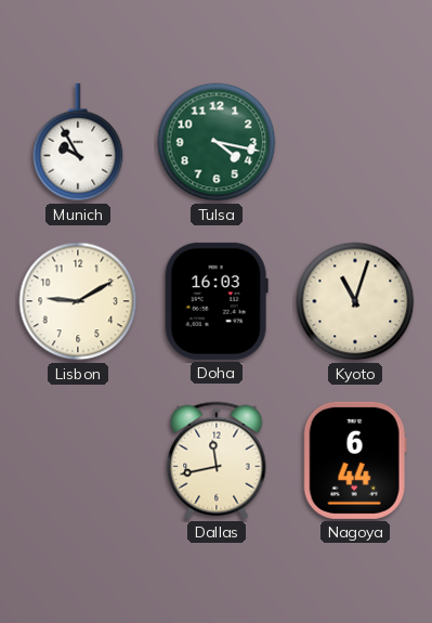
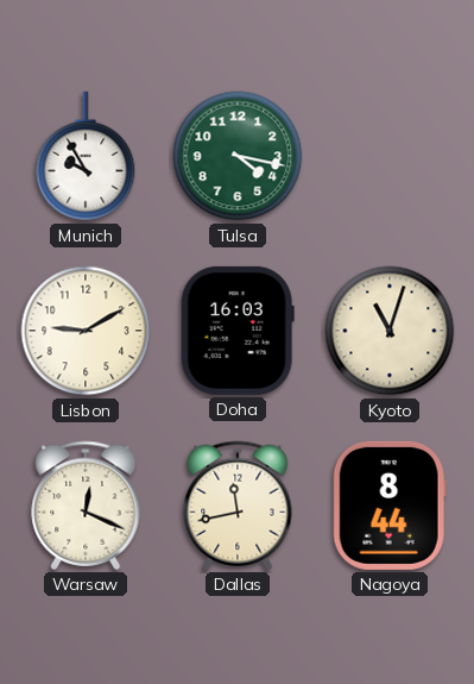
Warsaw: none -> 12:19
Nagoya: 6:44 -> 8:44
